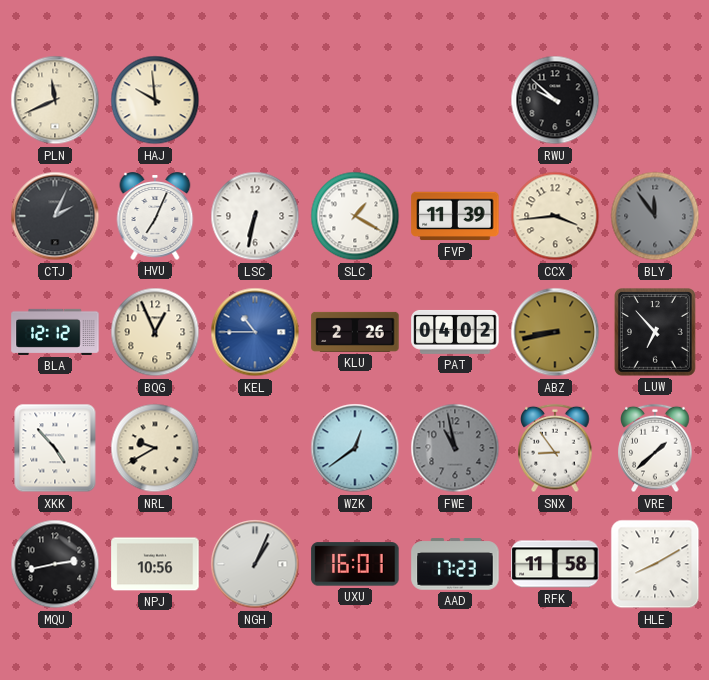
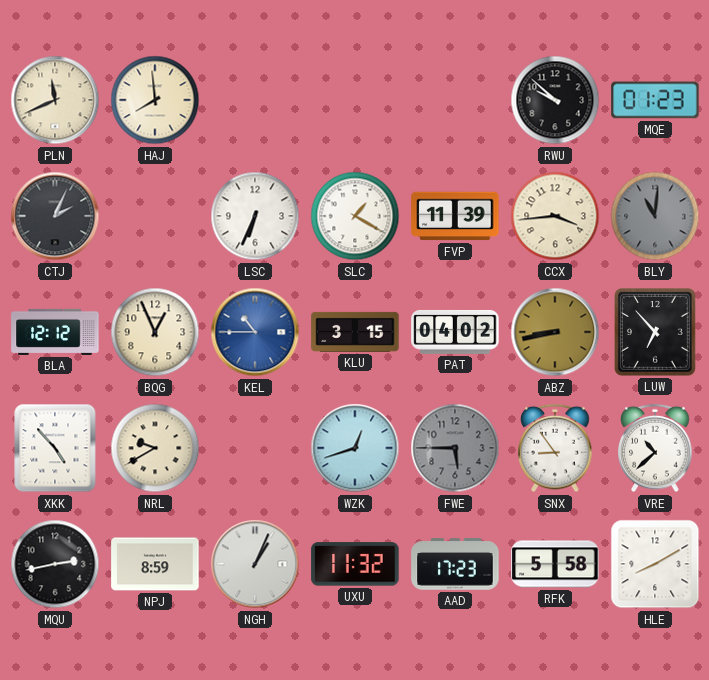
HAJ: 9:59 -> 7:59
MQE: none -> 01:23
HVU: 7:04 -> none
LSC: 6:32 -> 6:34
BLY: 11:54 -> 11:01
KLU: 2:26 -> 3:15
WZK: 12:39 -> 12:42
FWE: 10:58 -> 5:45
VRE: 1:38 -> 10:38
NPJ: 10:56 -> 8:59
UXU: 16:01 -> 11:32
RFK: 11:58 -> 5:58
